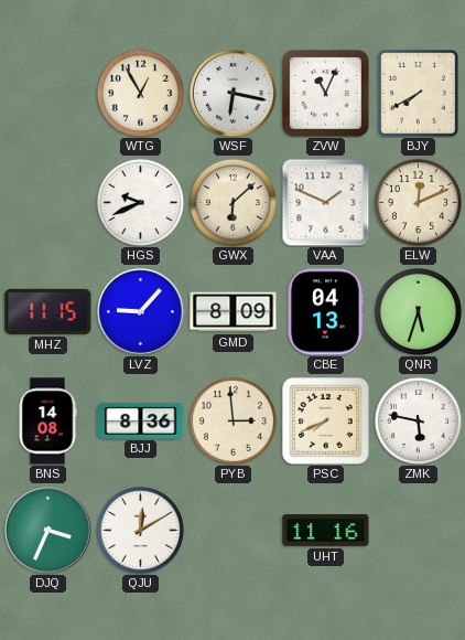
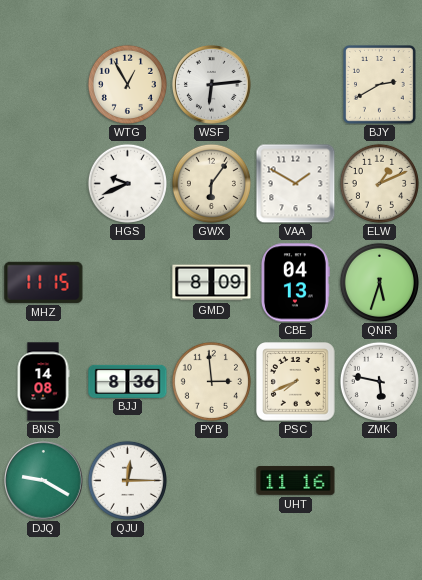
WSF: 6:17 -> 6:14
ZVW: 11:04 -> none
BJY: 7:40 -> 2:40
GWX: 6:08 -> 6:06
VAA: 1:49 -> 1:50
ELW: 12:11 -> 1:11
LVZ: 9:07 -> none
DJQ: 3:34 -> 9:20
QJU: 12:10 -> 12:15
